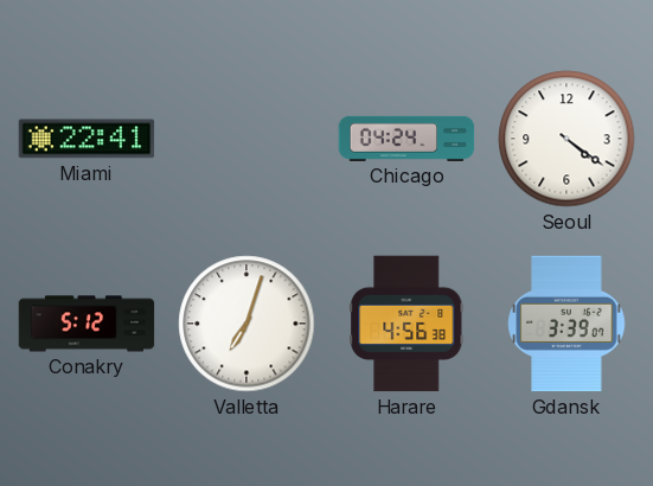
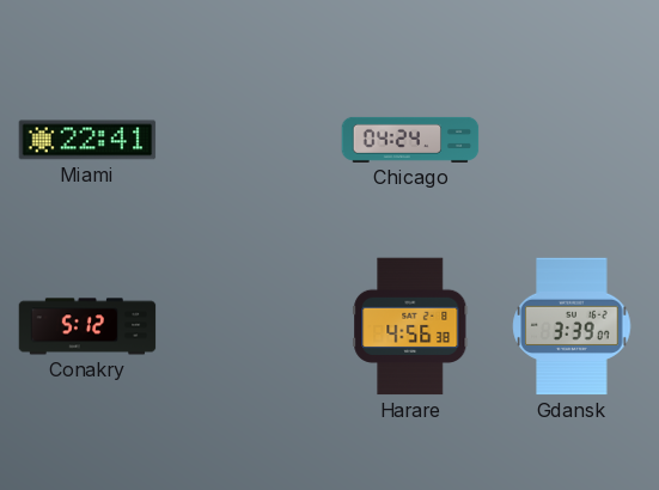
Seoul: 4:21 -> none
Valletta: 7:03 -> none
